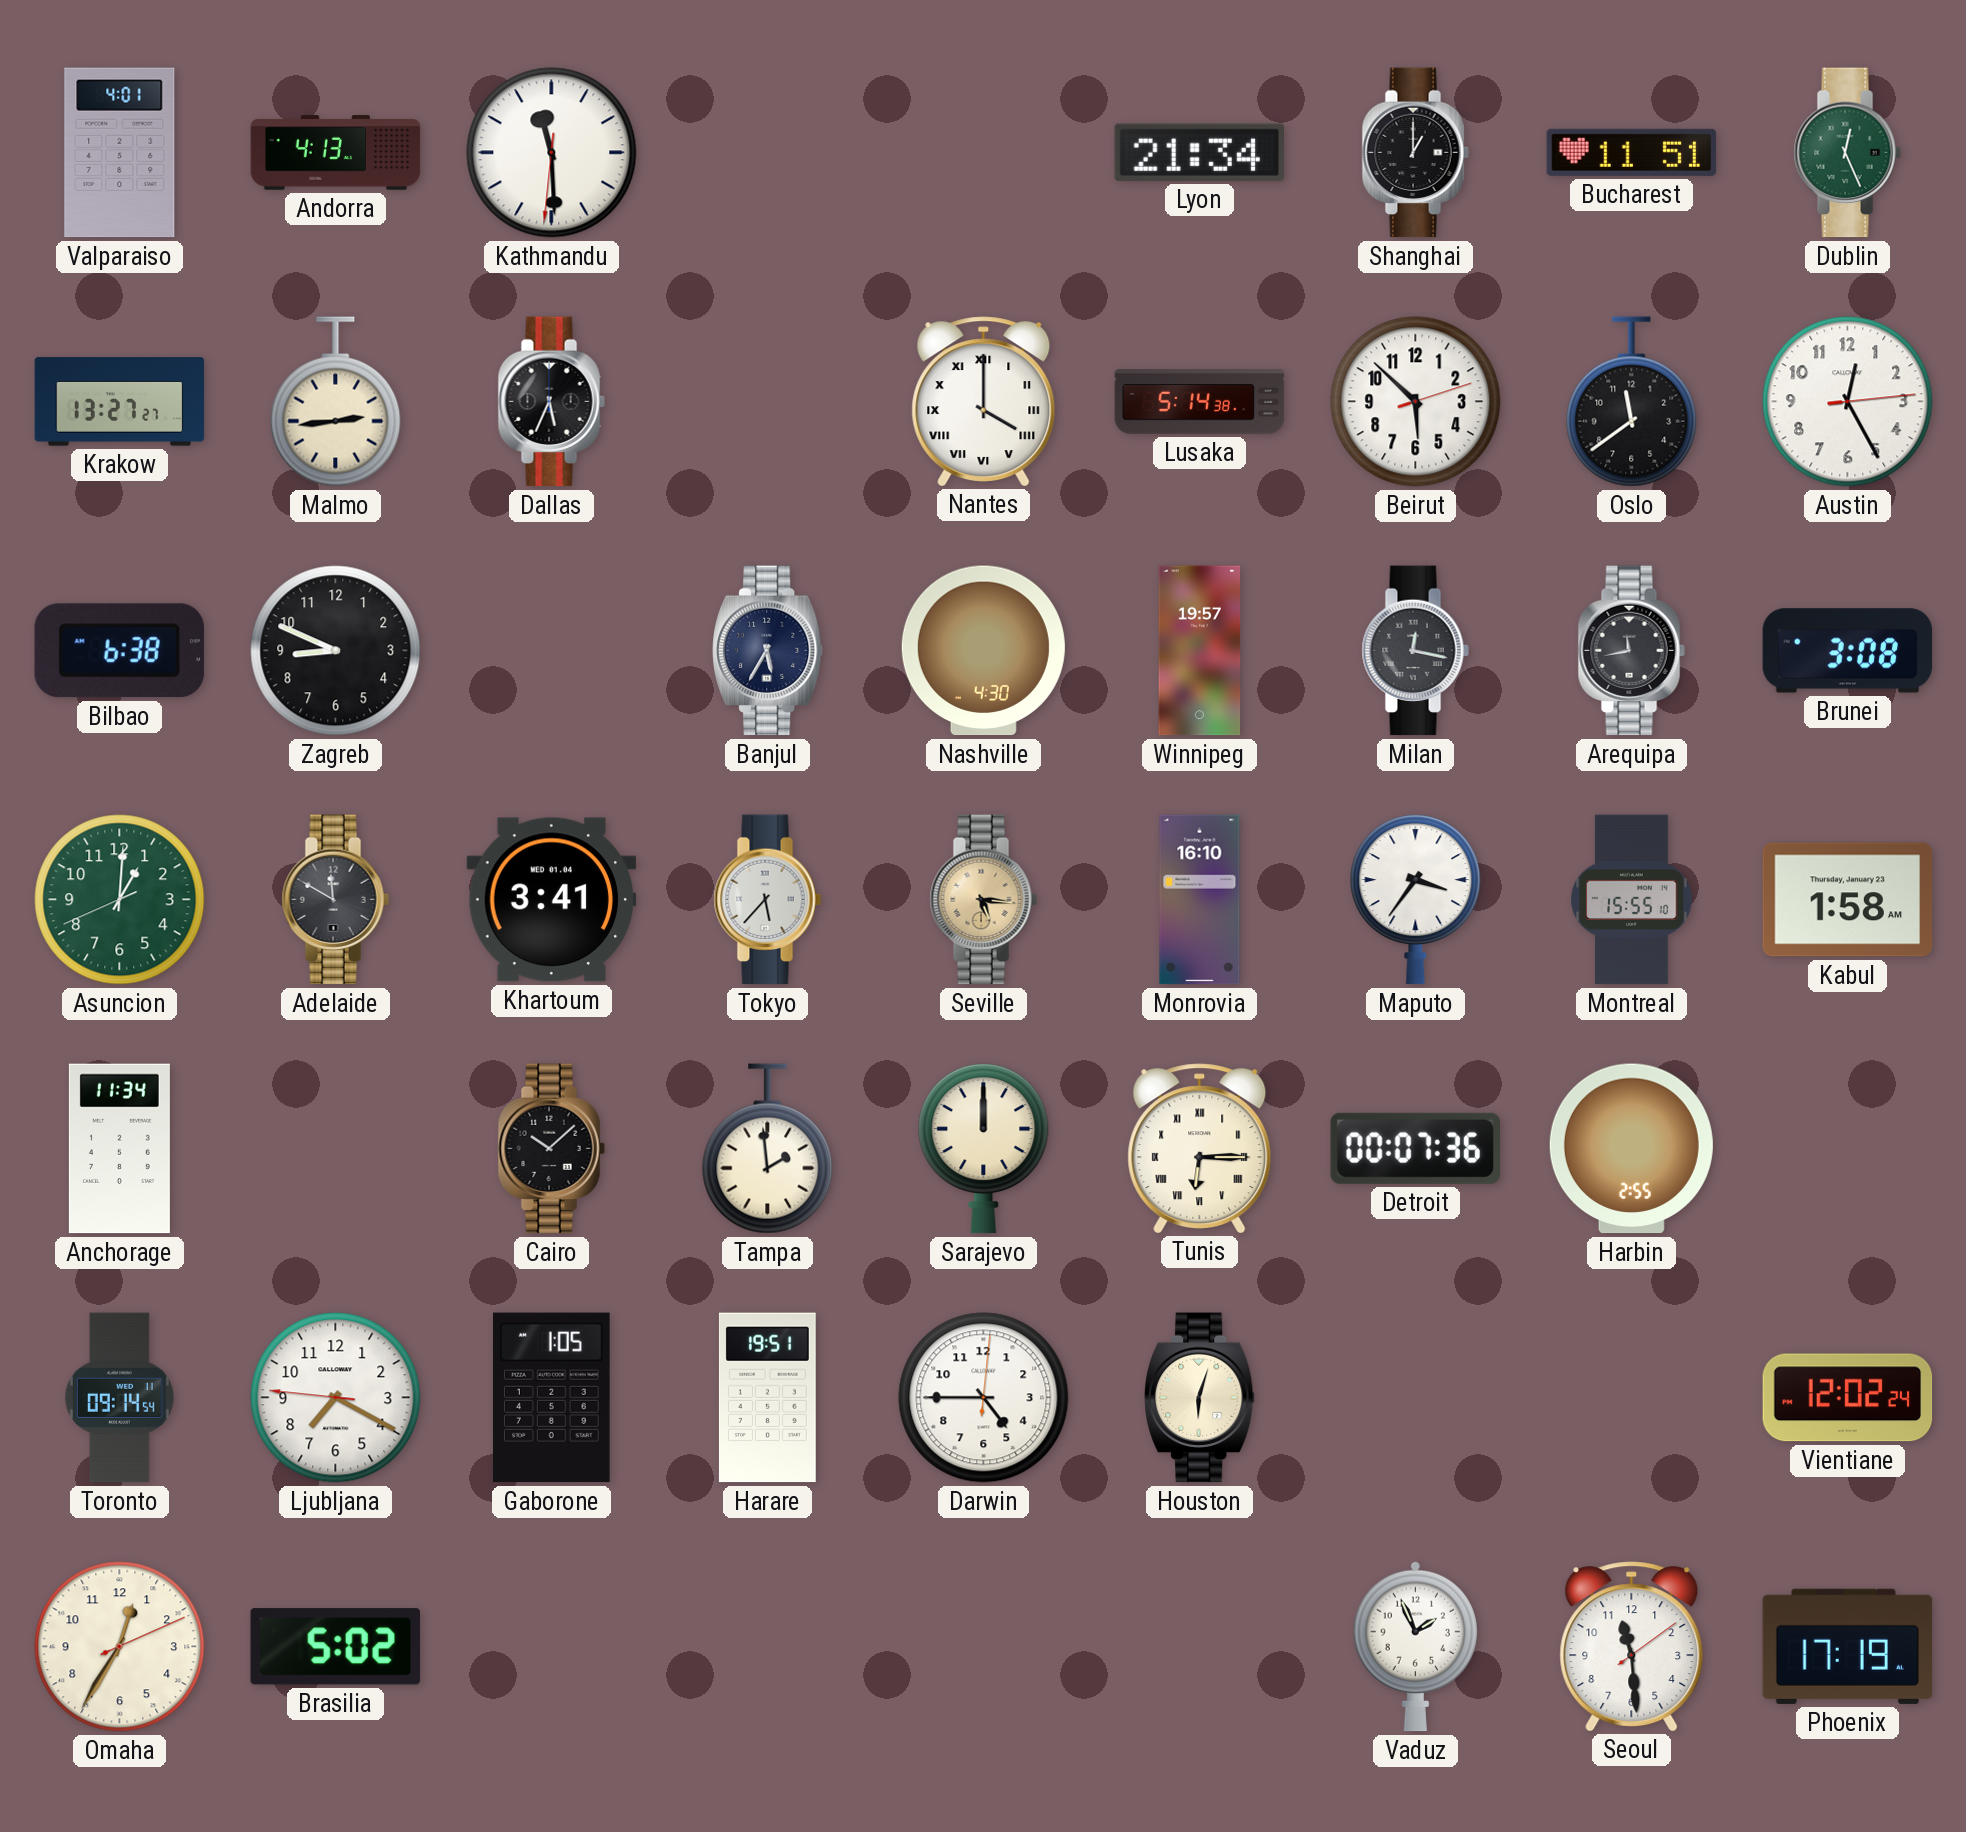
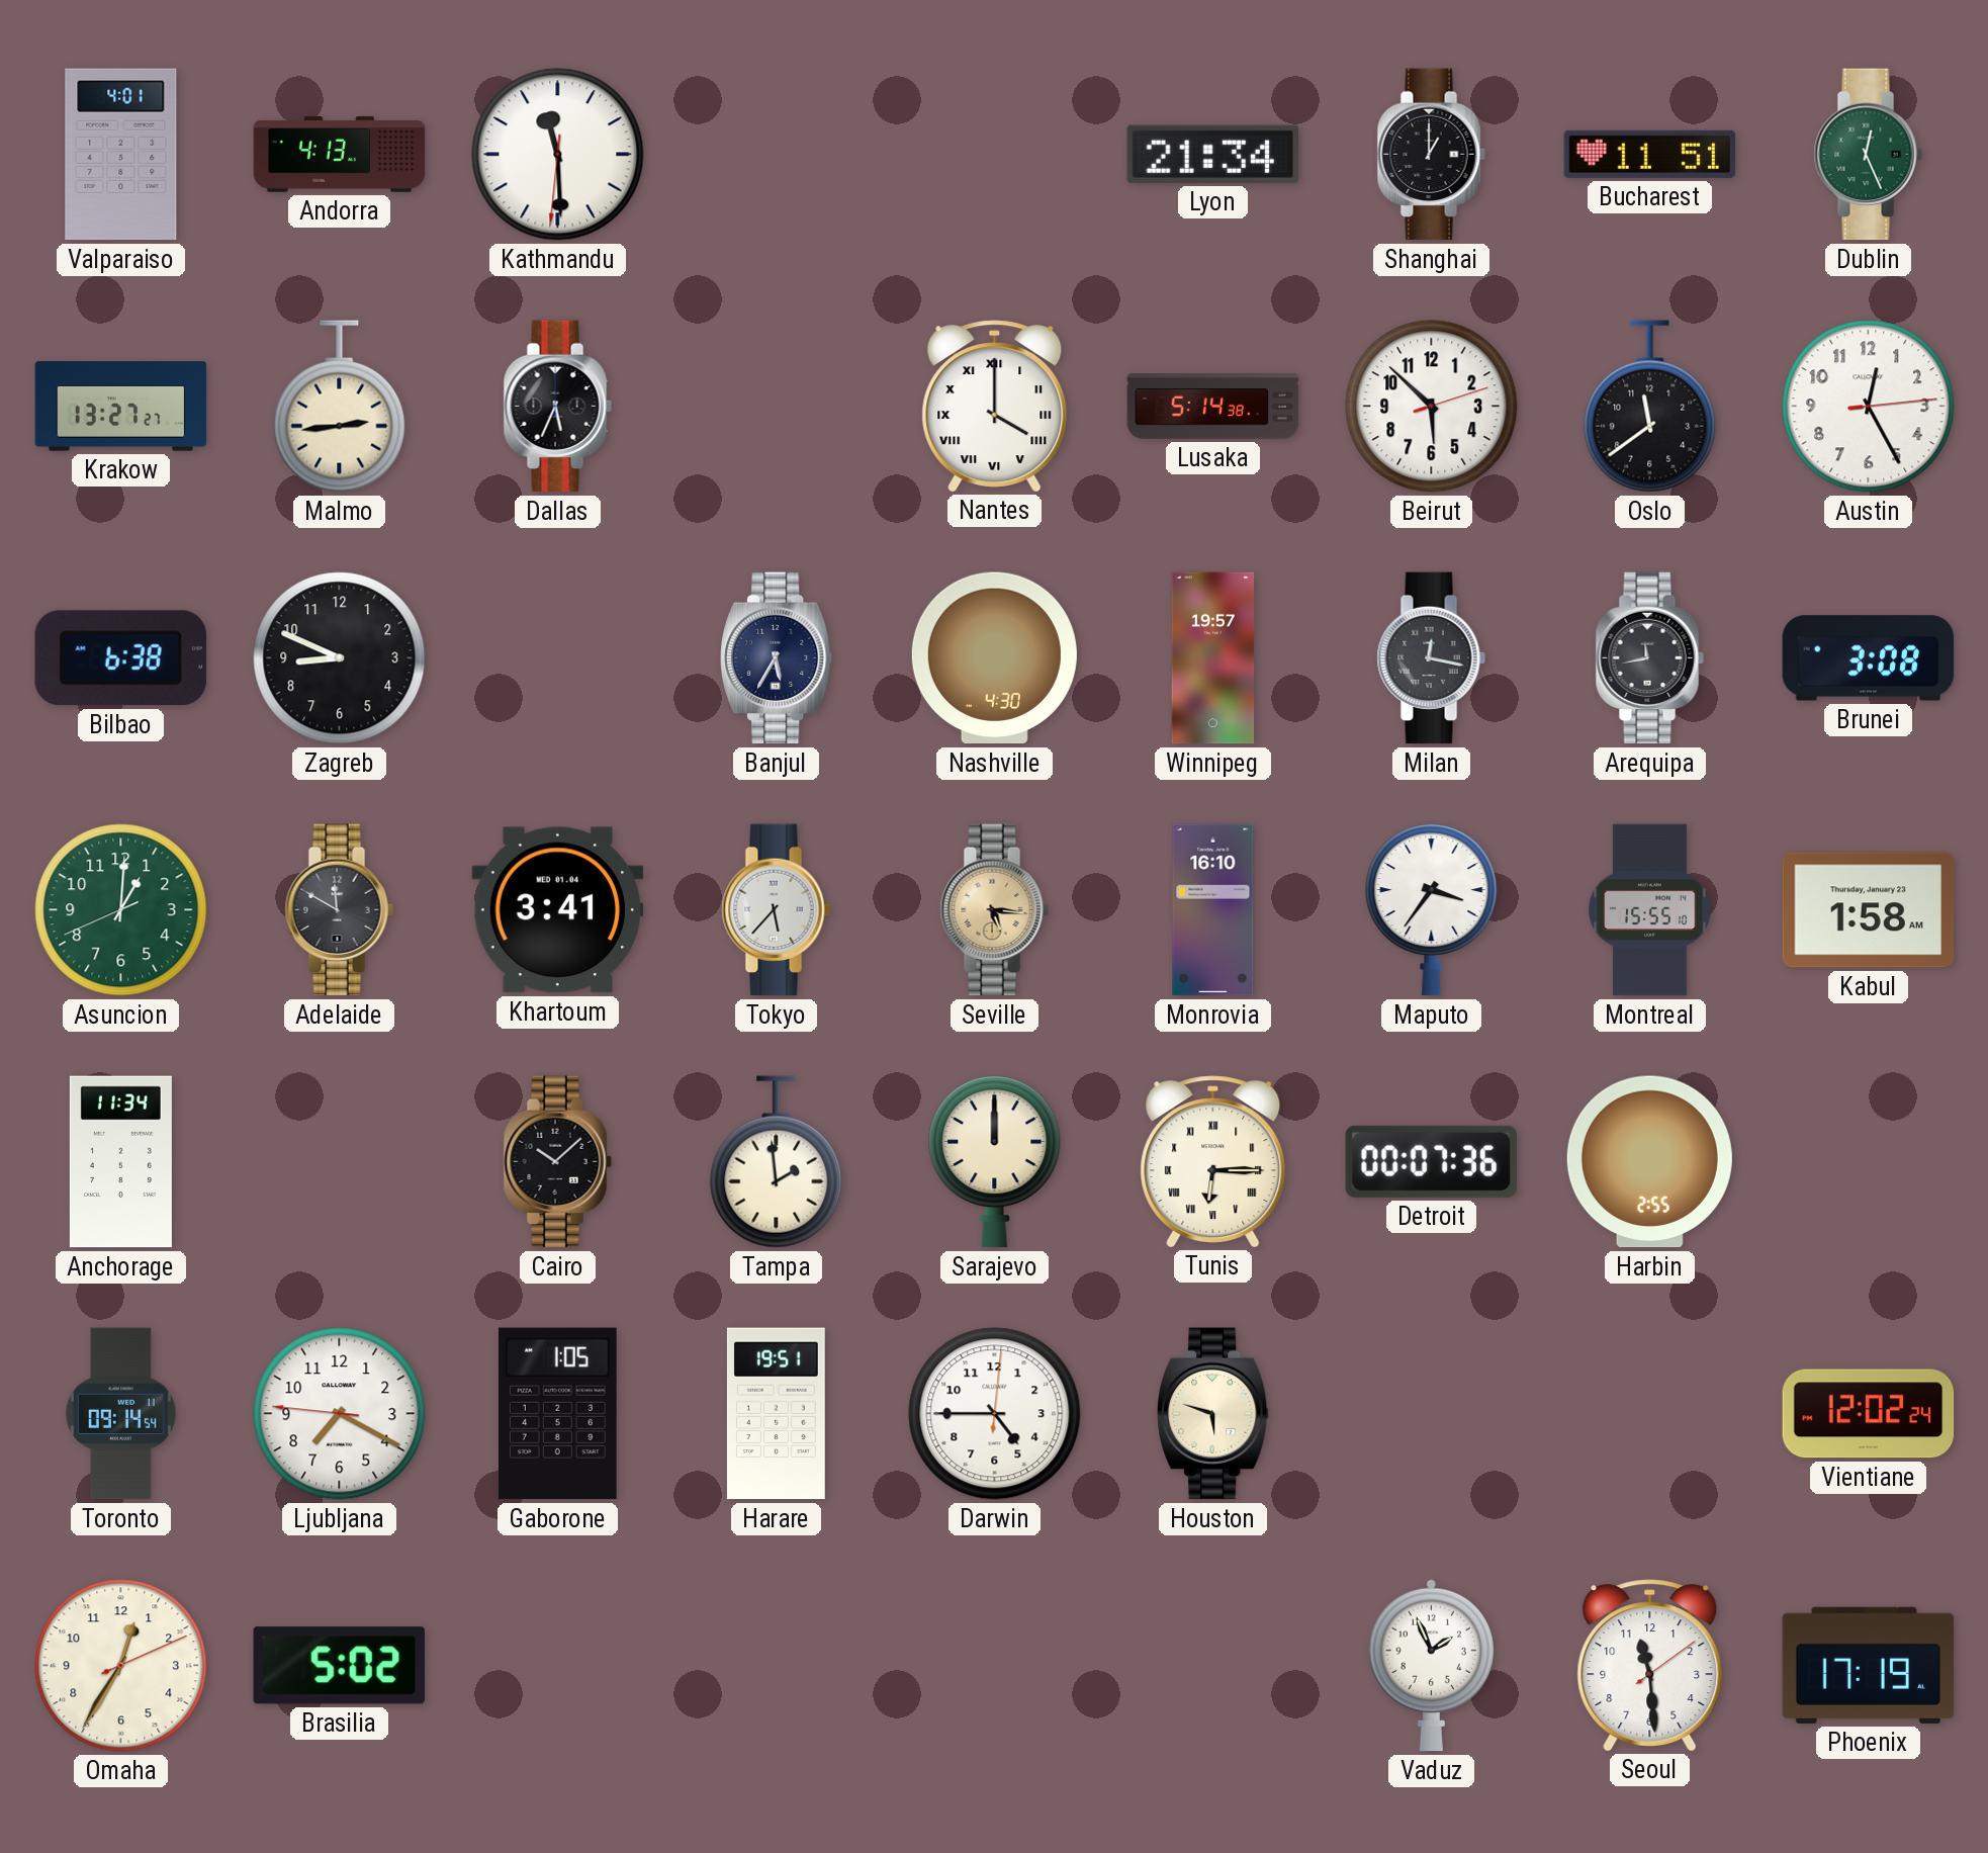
Houston: 6:03 -> 5:48
